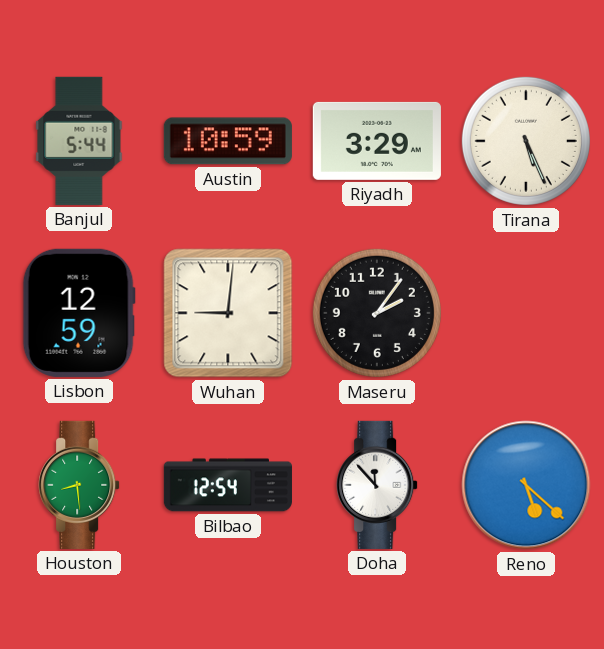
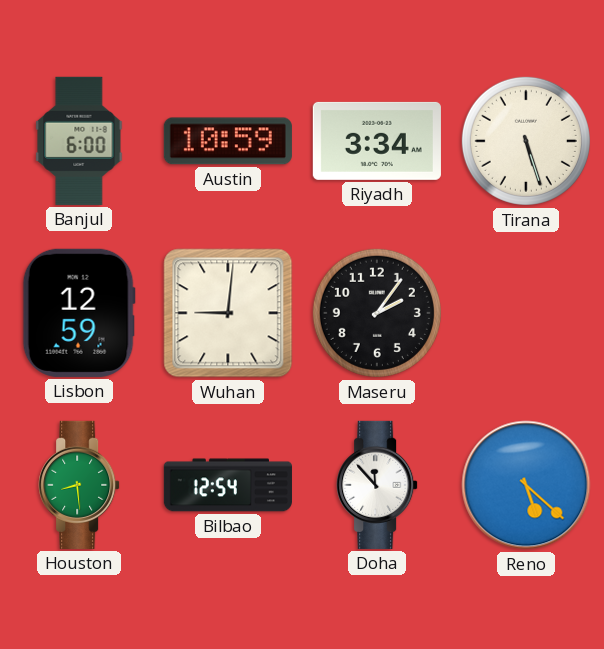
Banjul: 5:44 -> 6:00
Riyadh: 3:29 -> 3:34
Tirana: 5:26 -> 5:27
